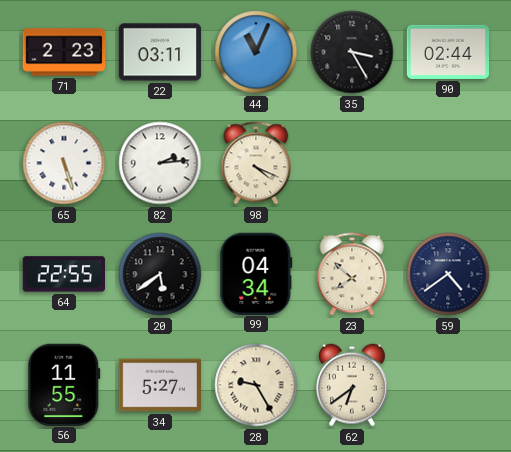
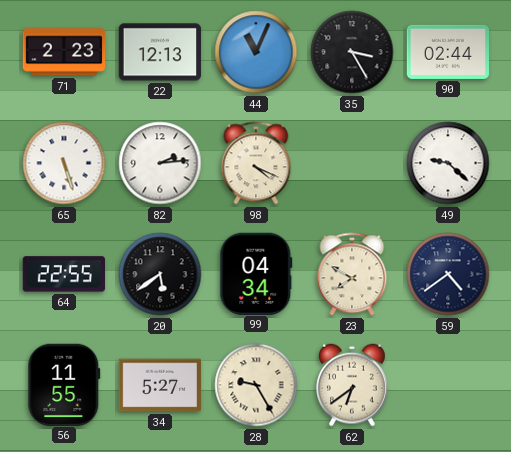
22: 03:11 -> 12:13
49: none -> 9:22
23: 7:52 -> 7:50
